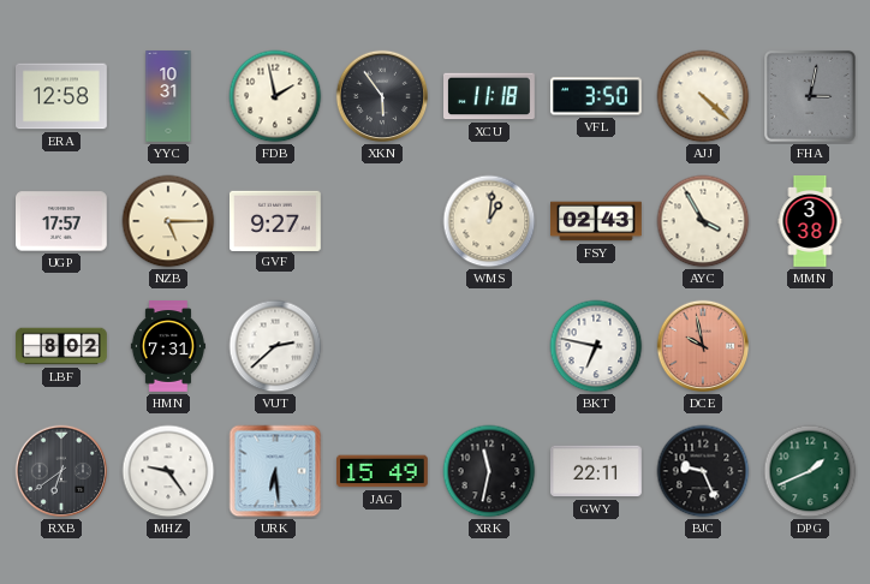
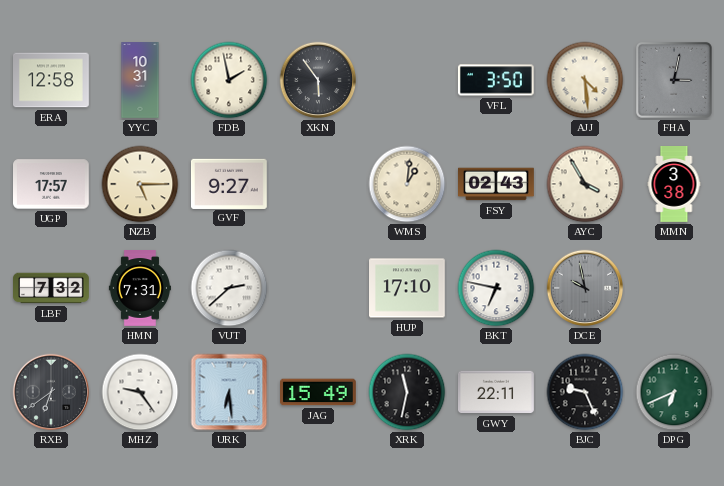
XCU: 11:18 -> none
AJJ: 4:22 -> 4:29
LBF: 8:02 -> 7:32
HUP: none -> 17:10
DCE dial: salmon -> grey
DPG: 1:41 -> 6:41
